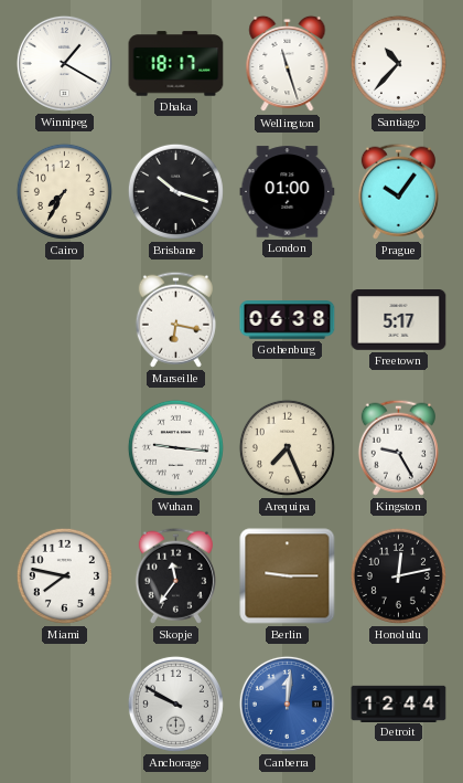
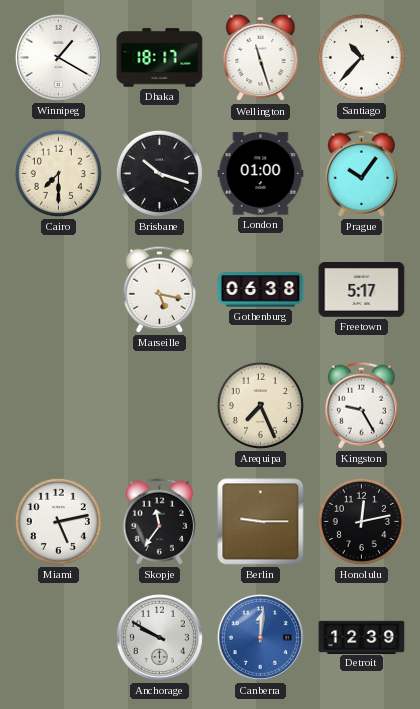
Cairo: 7:35 -> 7:30
Marseille: 6:17 -> 5:17
Wuhan: 9:16 -> none
Miami: 7:47 -> 5:13
Detroit: 12:44 -> 12:39
